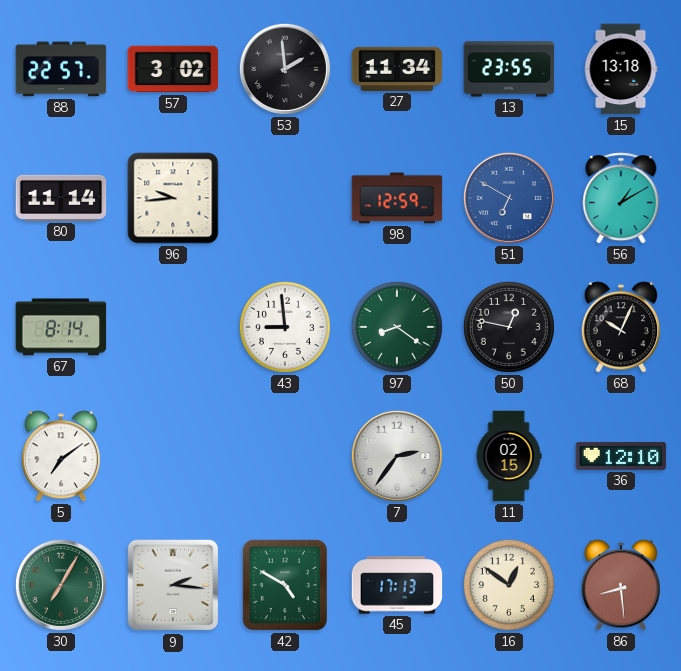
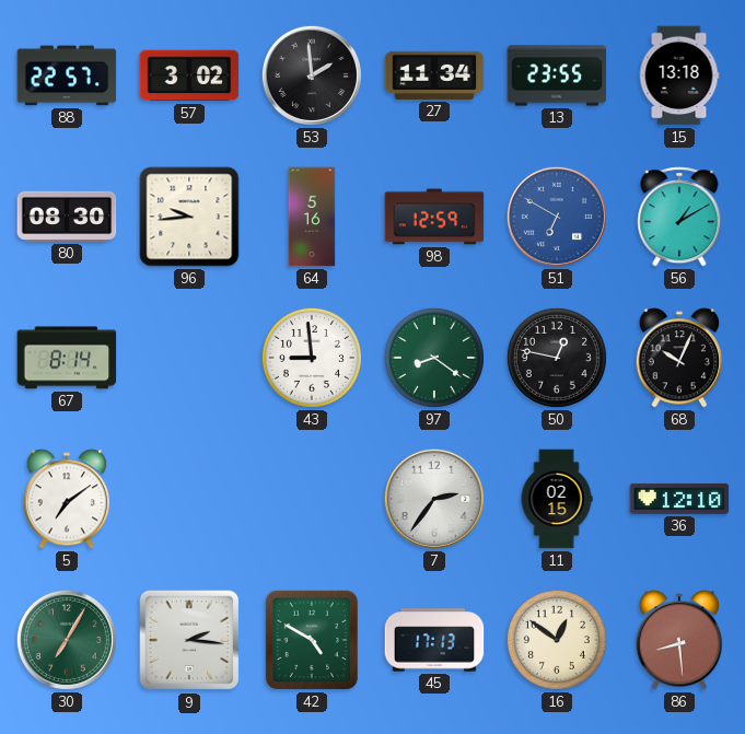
80: 11:14 -> 08:30
64: none -> 5:16
